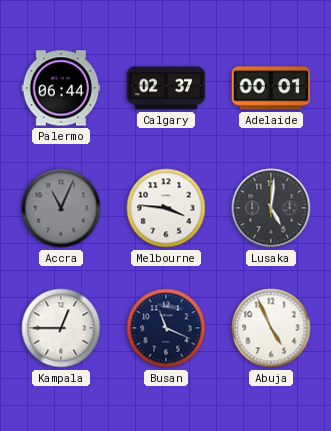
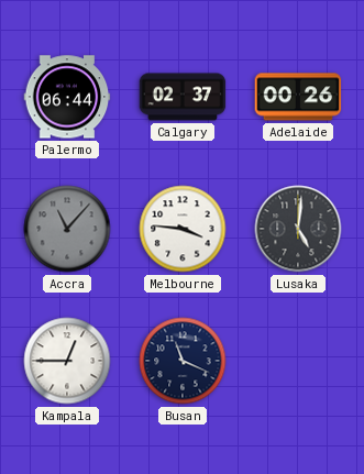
Adelaide: 00:01 -> 00:26
Accra: 11:04 -> 11:07
Abuja: 4:56 -> none
